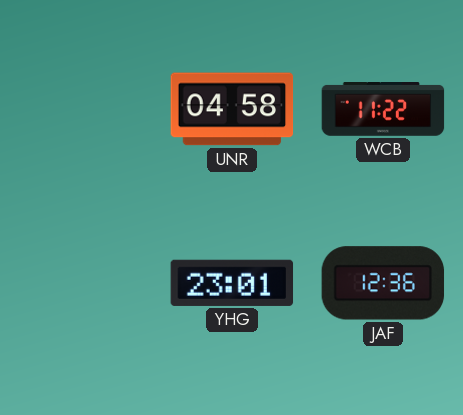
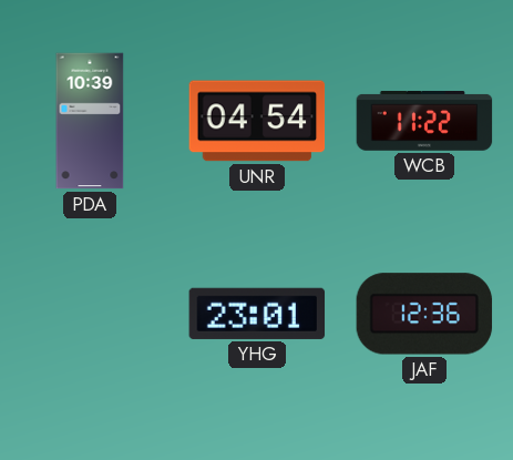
PDA: none -> 10:39
UNR: 04:58 -> 04:54
